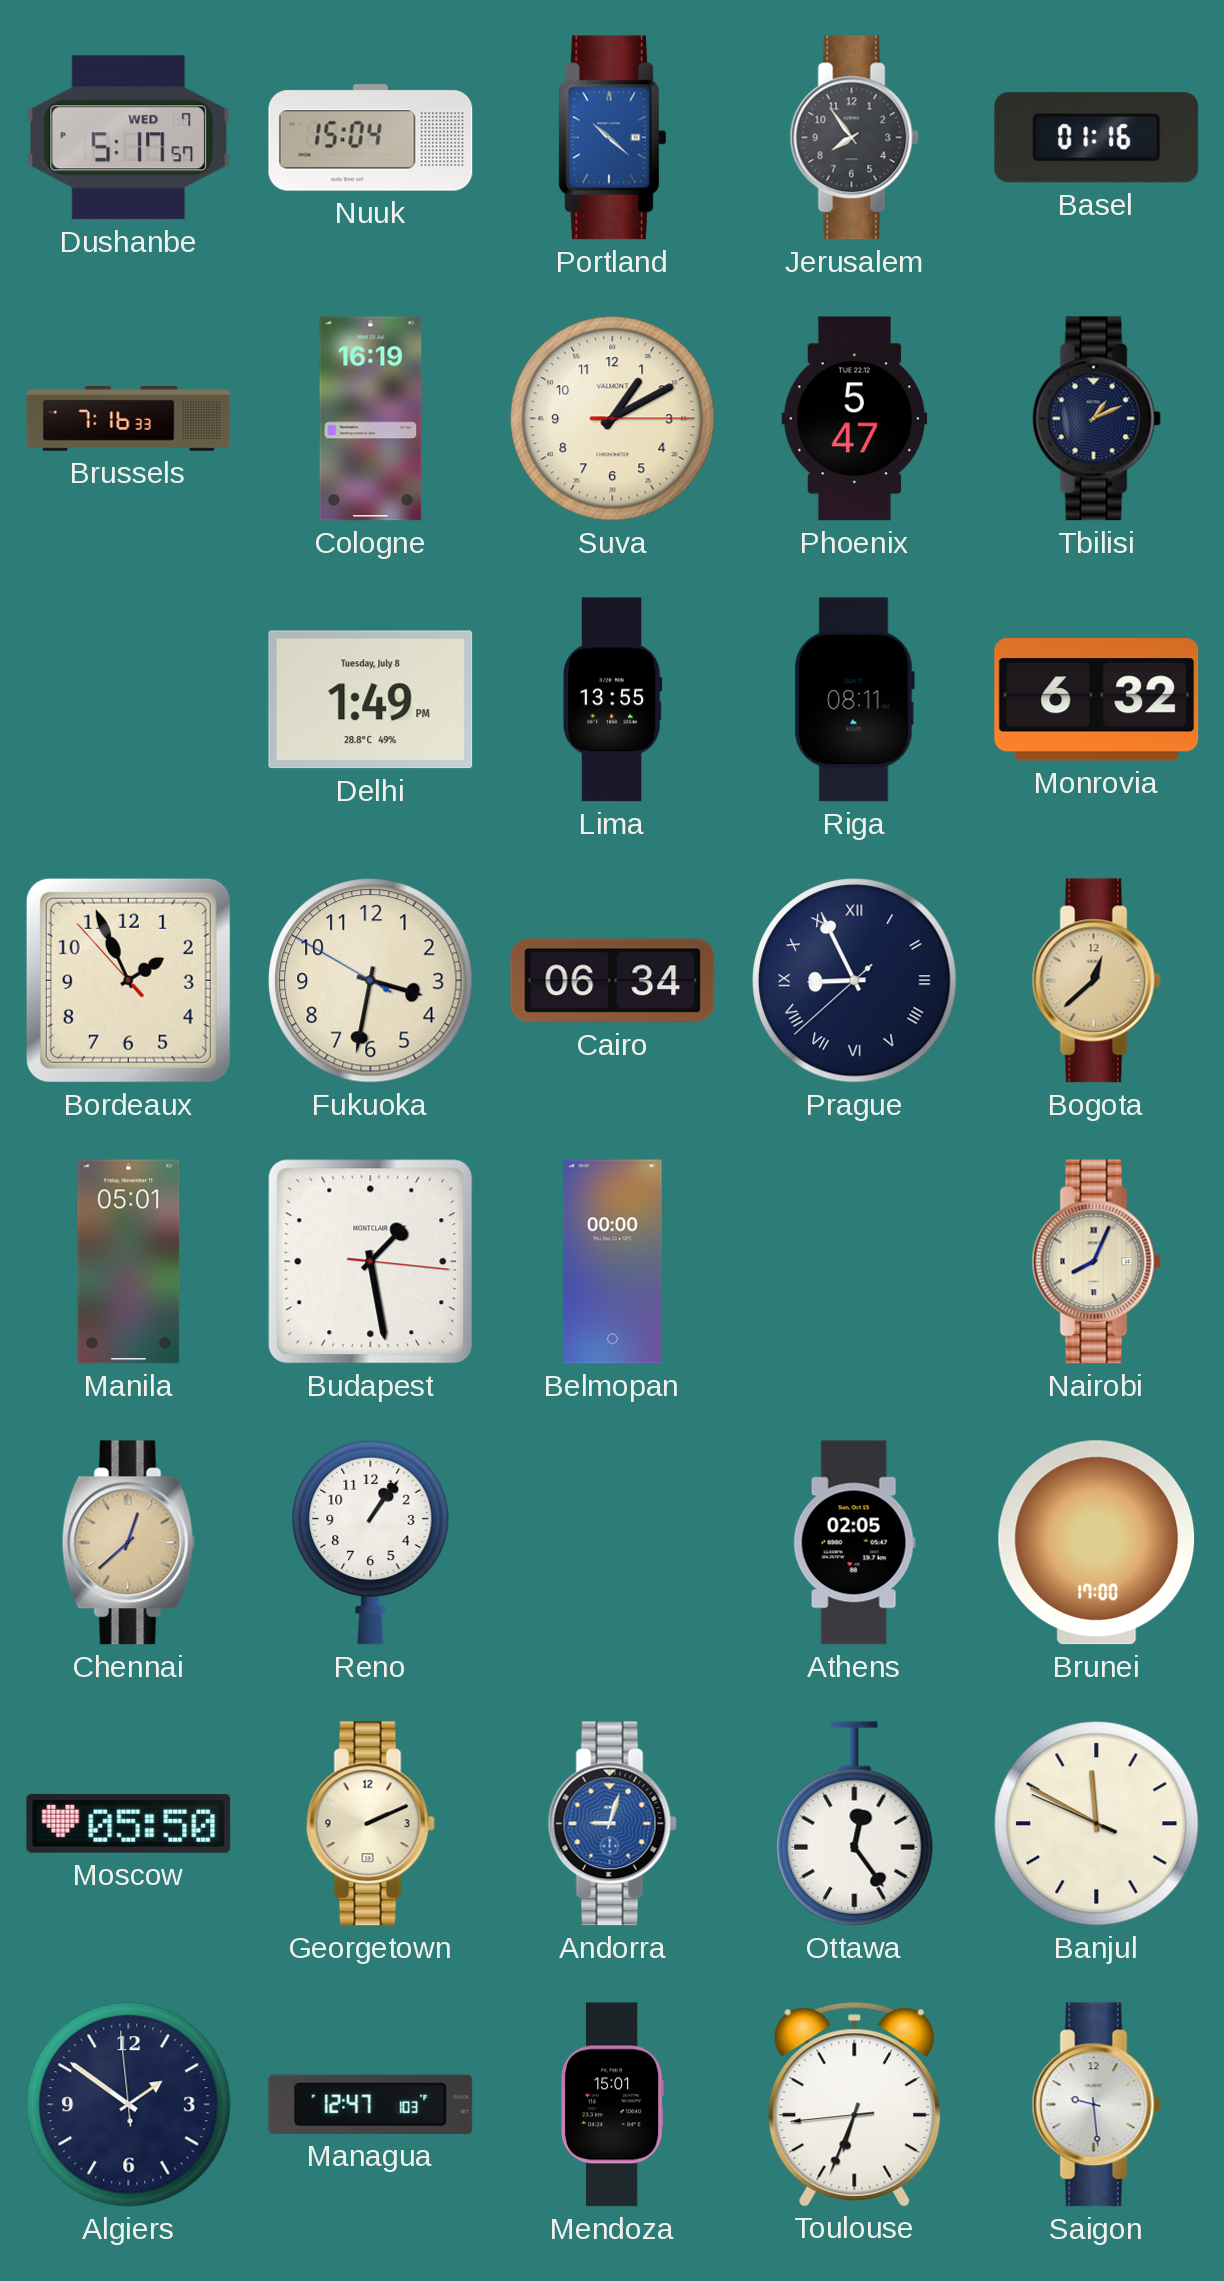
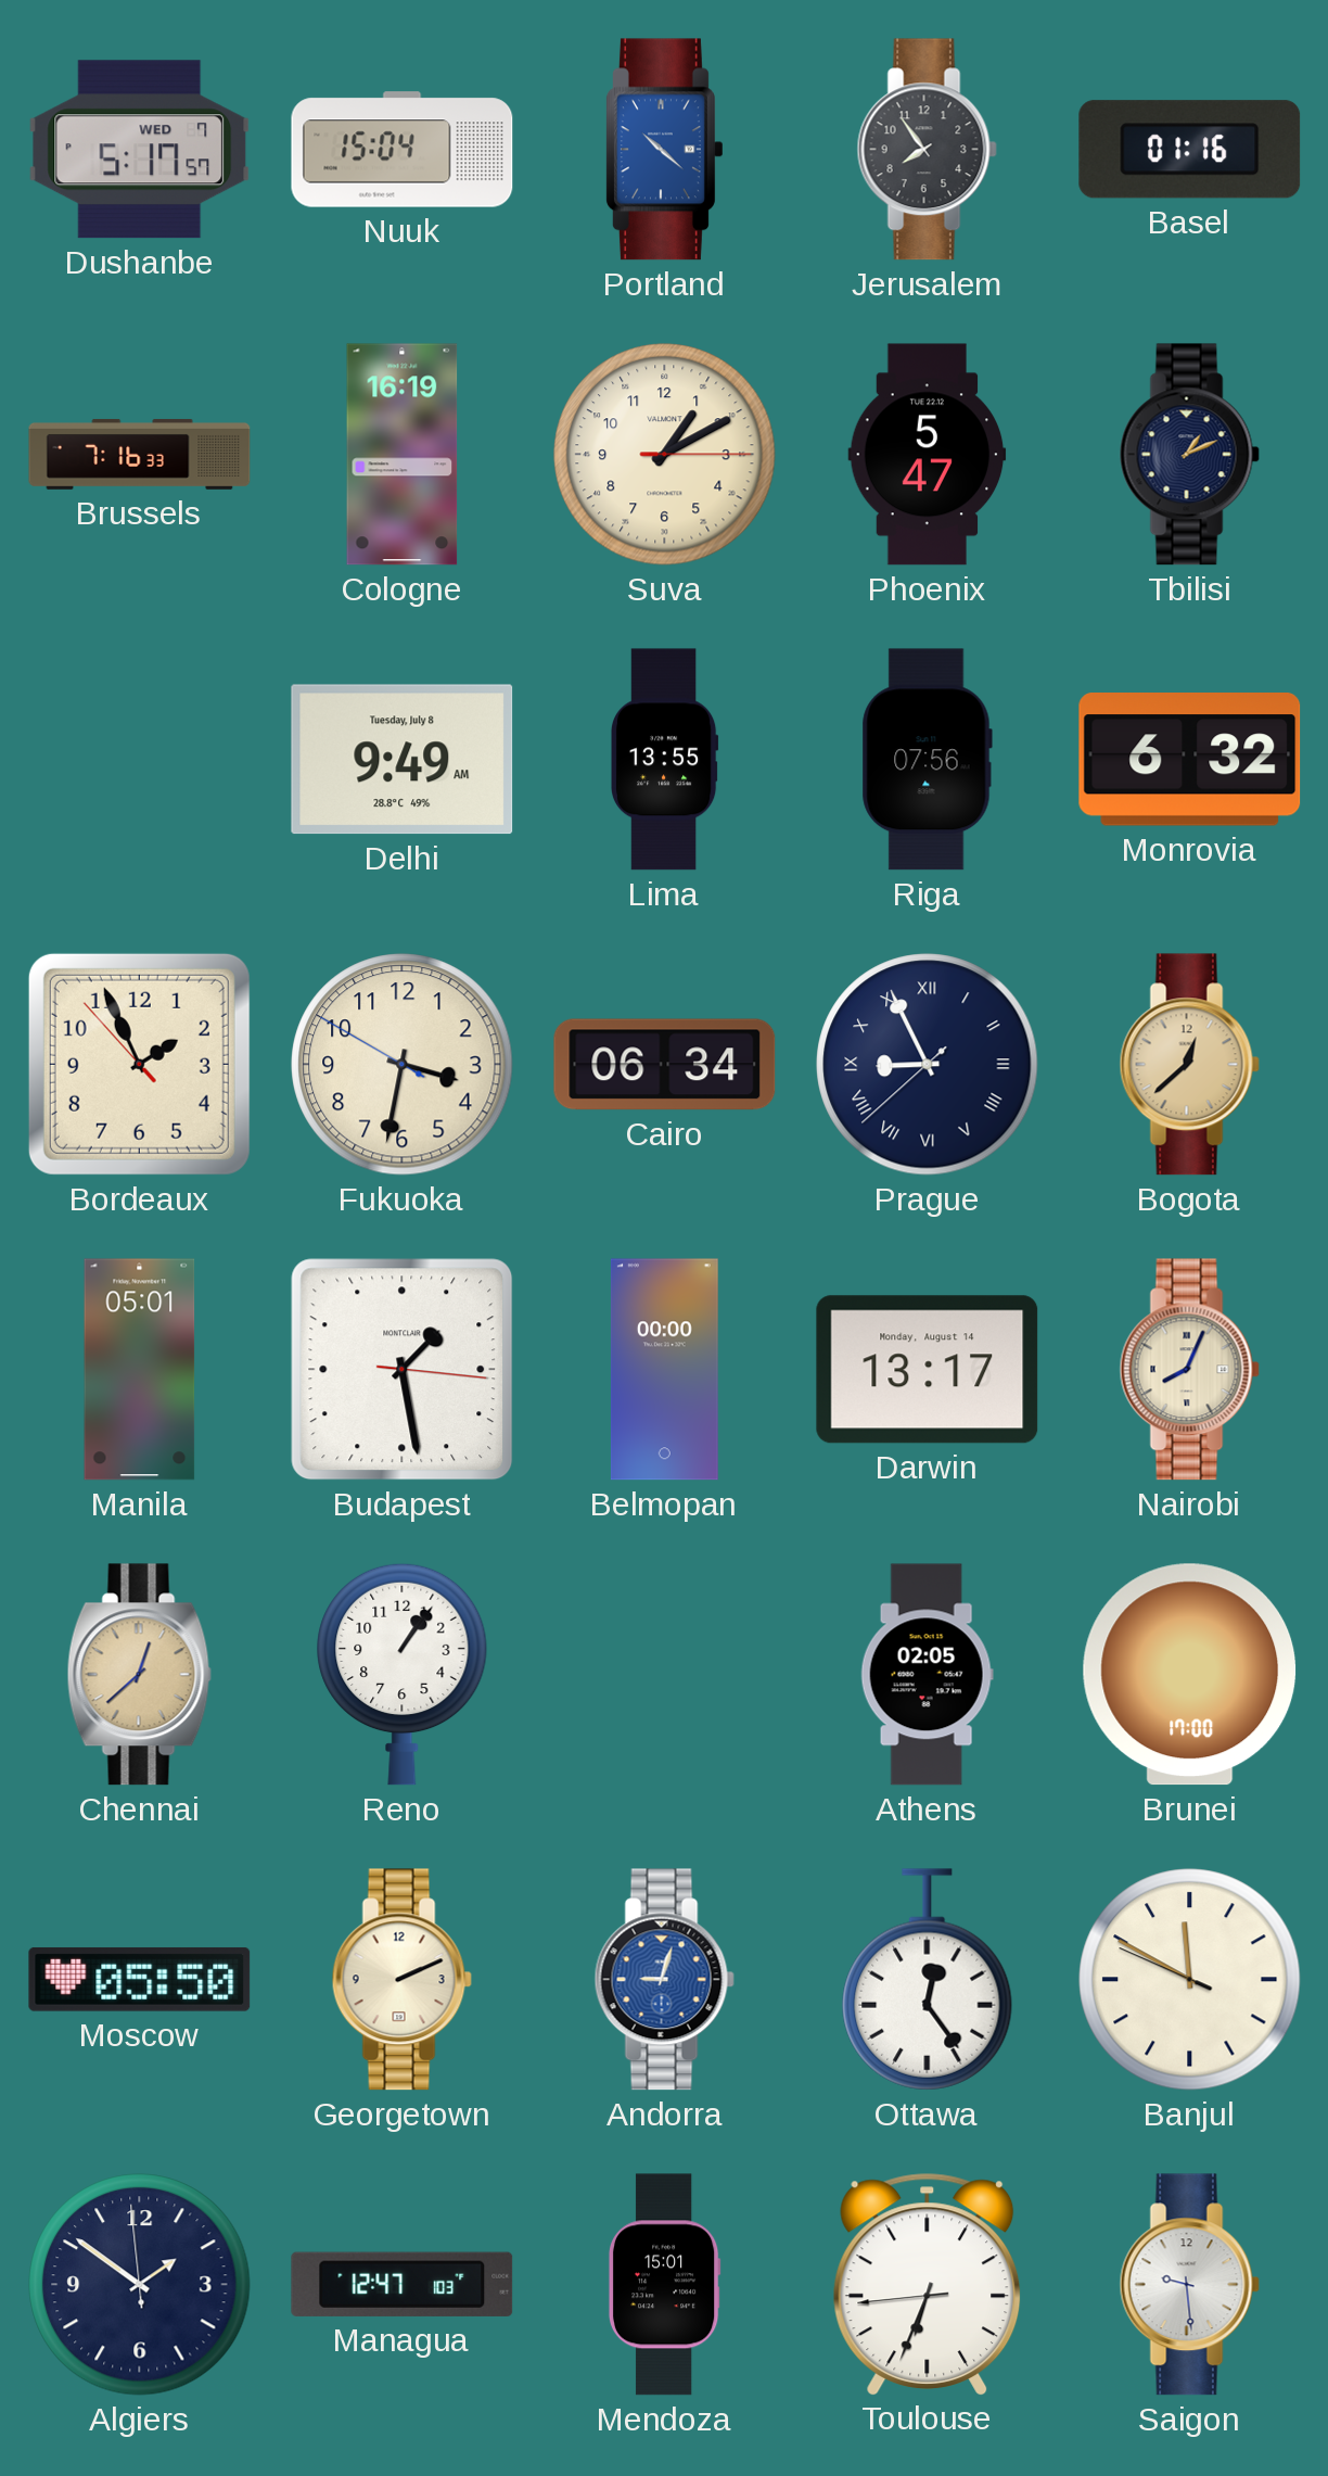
Delhi: 1:49 -> 9:49
Riga: 08:11 -> 07:56
Darwin: none -> 13:17
